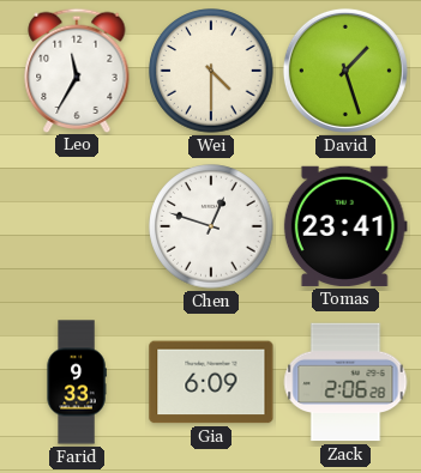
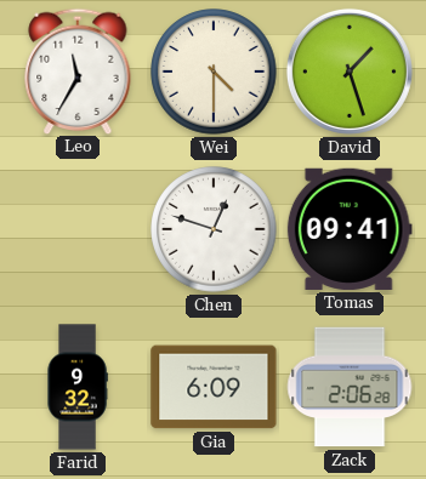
Tomas: 23:41 -> 09:41
Farid: 9:33 -> 9:32
